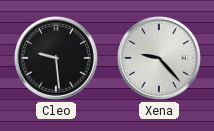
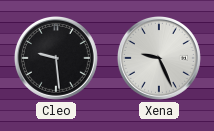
Xena: 9:23 -> 9:26
